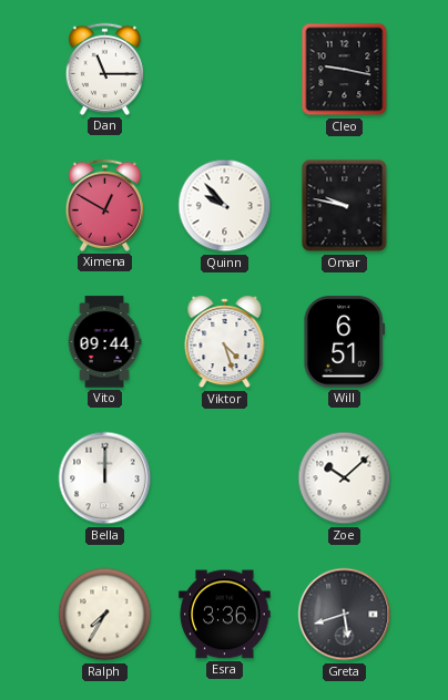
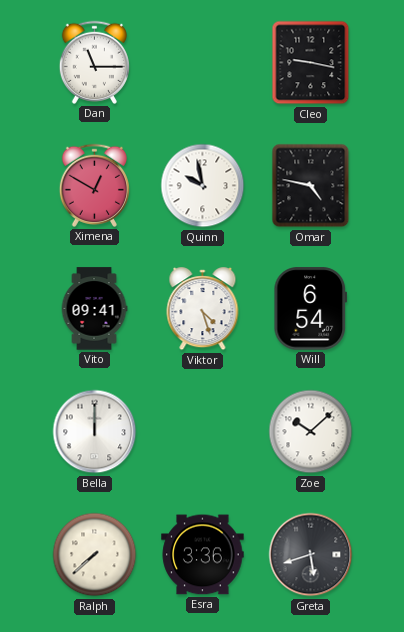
Quinn: 9:53 -> 9:58
Omar: 9:47 -> 4:47
Vito: 09:44 -> 09:41
Will: 6:51 -> 6:54
Ralph: 7:35 -> 7:38
